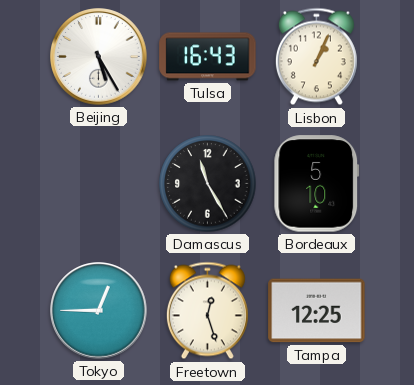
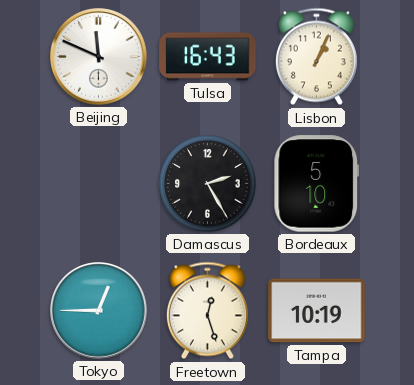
Beijing: 5:25 -> 11:49
Damascus: 11:25 -> 2:25
Tampa: 12:25 -> 10:19
